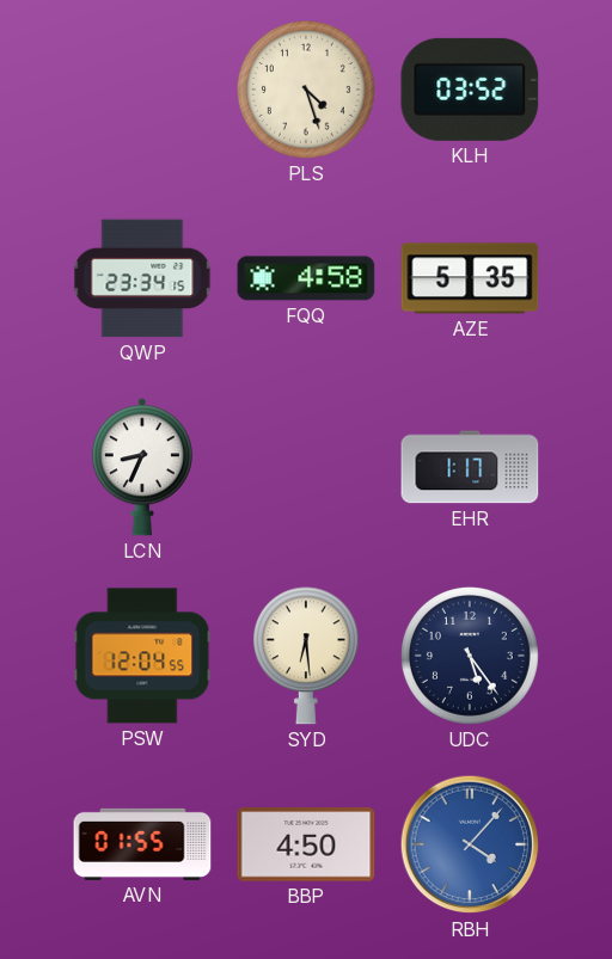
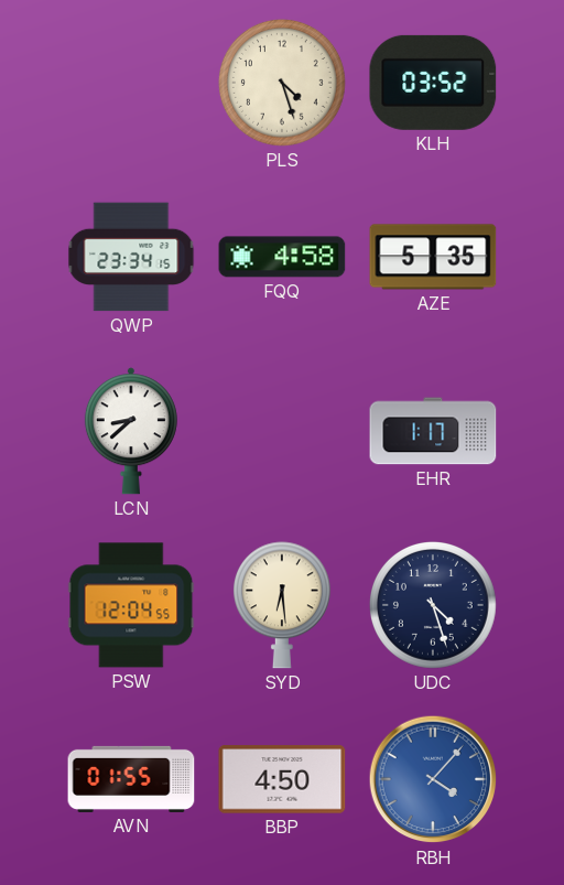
LCN: 8:34 -> 8:38
UDC: 5:24 -> 4:27
